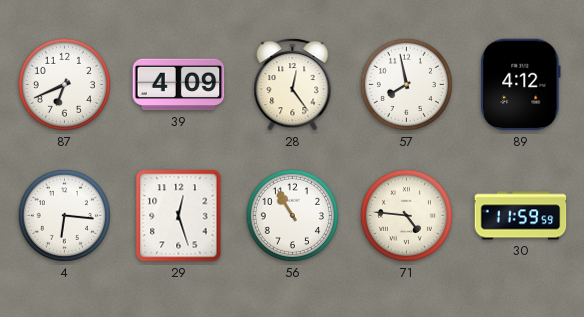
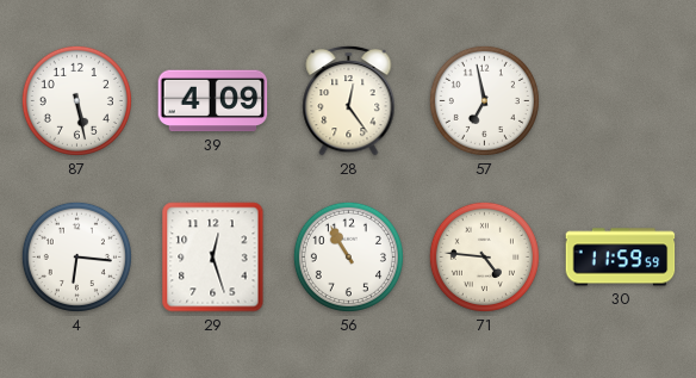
87: 6:41 -> 5:28
57: 7:58 -> 6:58
89: 4:12 -> none
